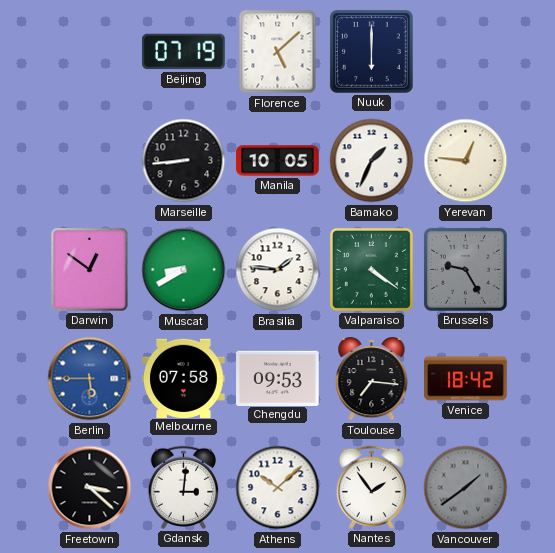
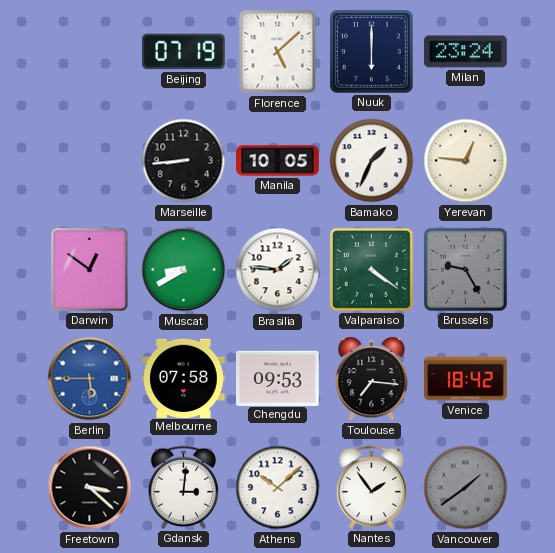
Milan: none -> 23:24
